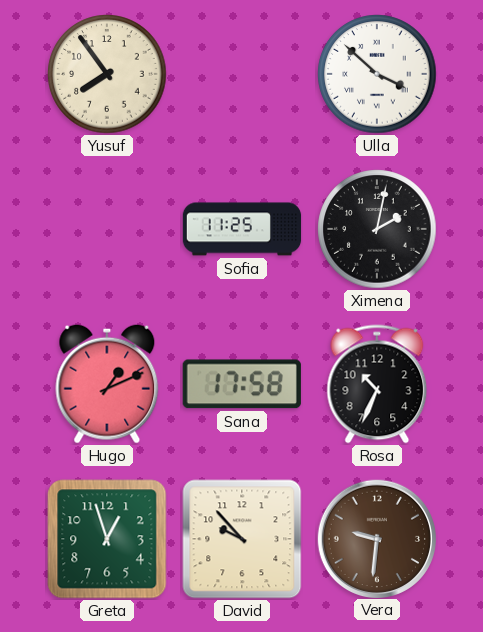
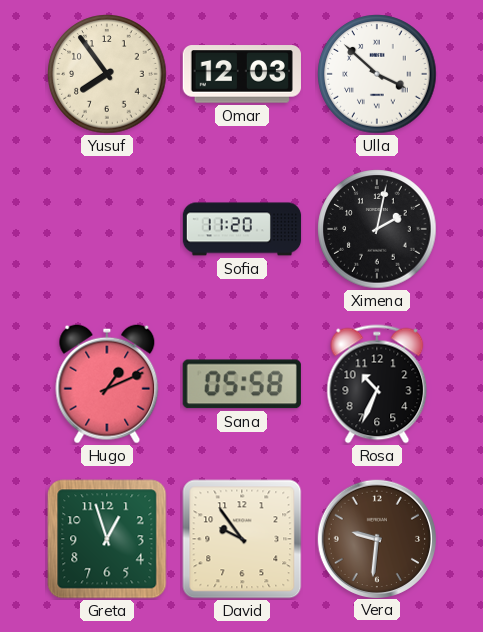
Omar: none -> 12:03
Sofia: 11:25 -> 11:20
Sana: 17:58 -> 05:58
David: 9:53 -> 9:54
